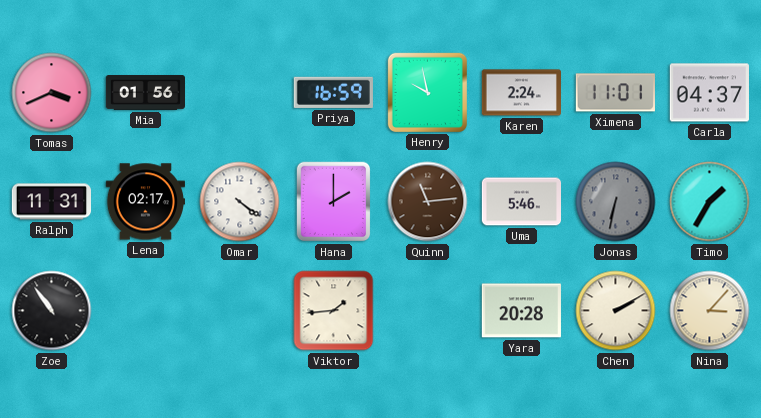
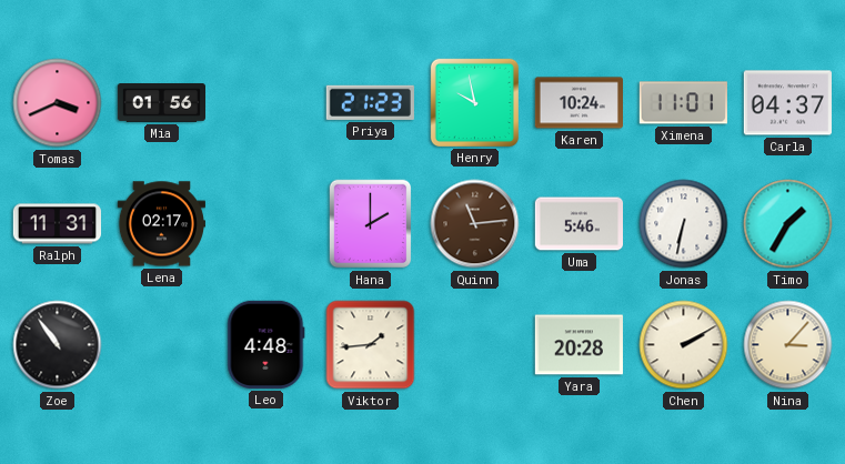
Priya: 16:59 -> 21:23
Karen: 2:24 -> 10:24
Omar: 4:21 -> none
Jonas dial: grey -> white
Leo: none -> 4:48
